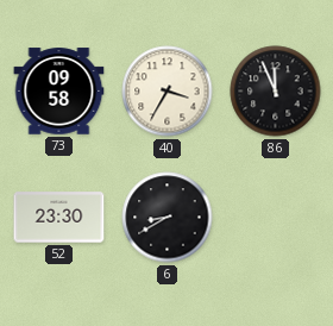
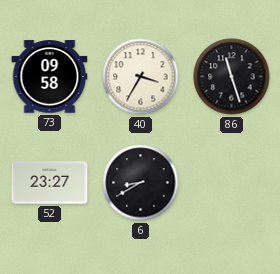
86: 11:56 -> 11:27
52: 23:30 -> 23:27
